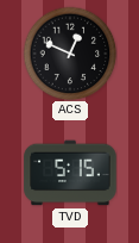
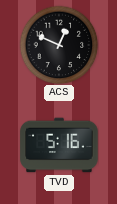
TVD: 5:15 -> 5:16
